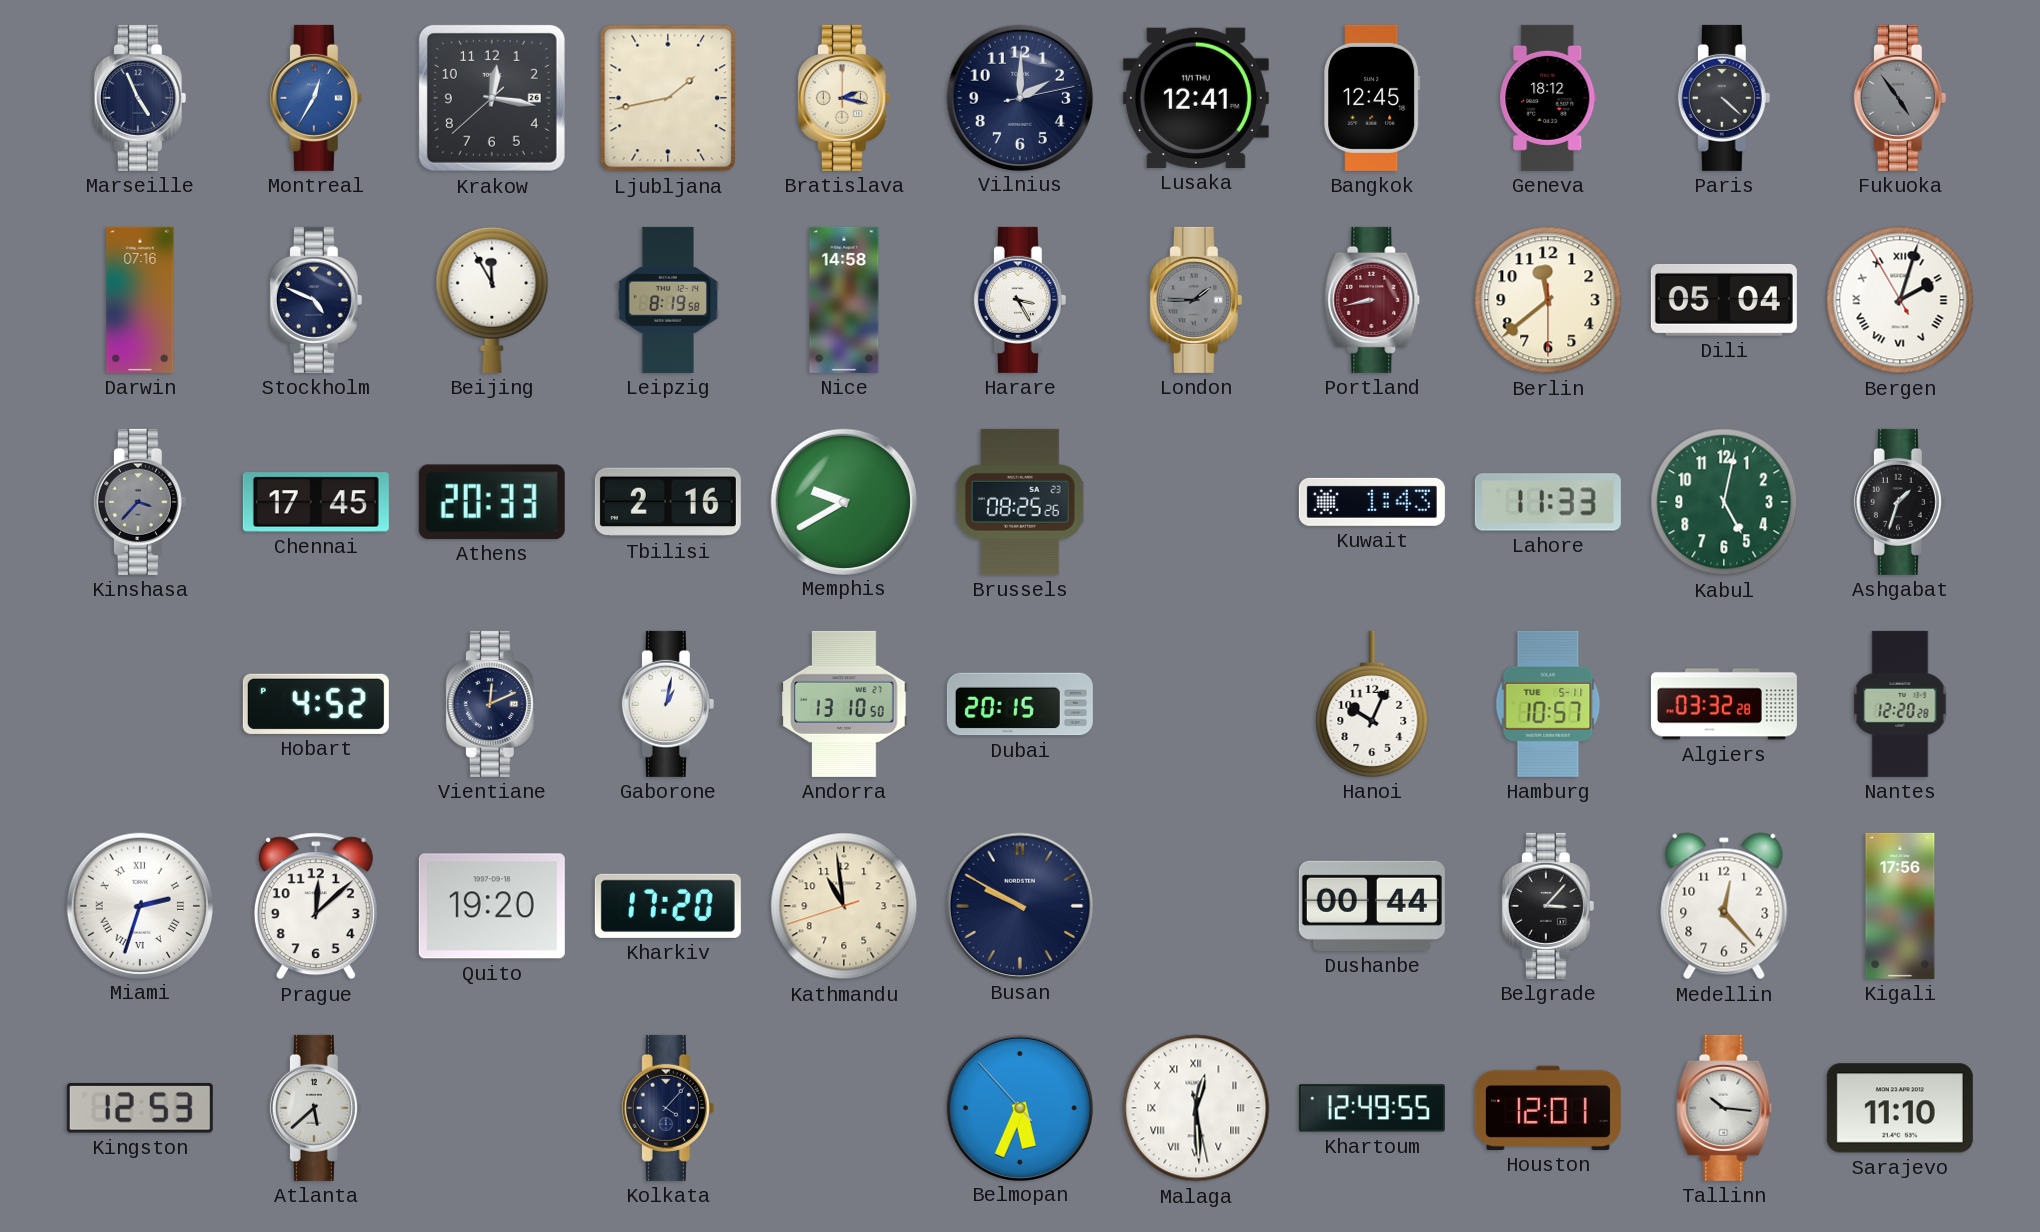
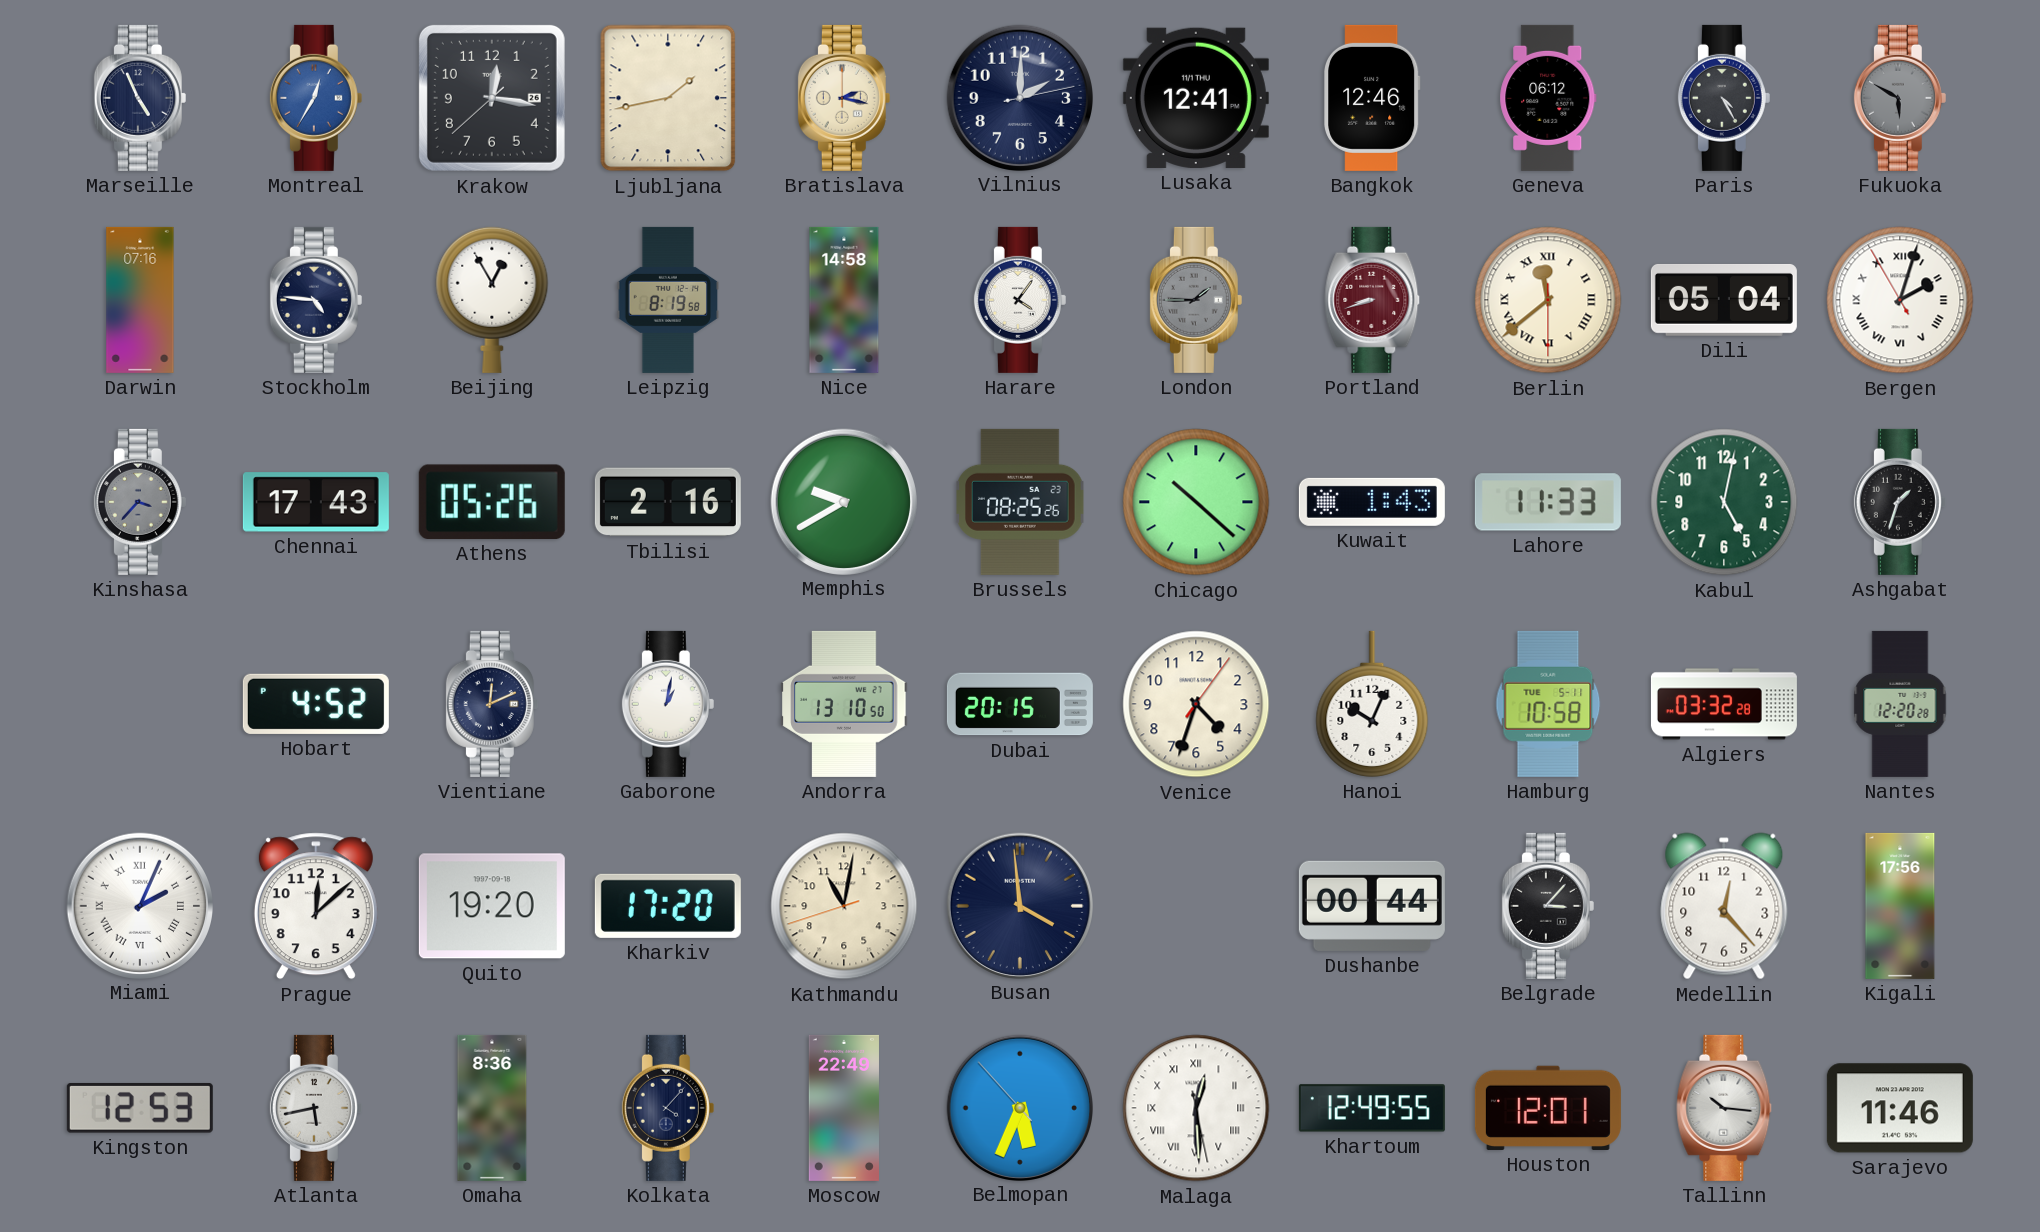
Bangkok: 12:45 -> 12:46
Geneva: 18:12 -> 06:12
Paris: 4:22 -> 4:25
Fukuoka: 4:54 -> 5:50
Stockholm: 4:49 -> 4:46
Beijing: 11:55 -> 12:55
Harare: 3:25 -> 4:06
Portland: 8:43 -> 8:42
Berlin numerals: Arabic -> Roman
Chennai: 17:45 -> 17:43
Athens: 20:33 -> 05:26
Chicago: none -> 10:22
Venice: none -> 4:33
Hamburg: 10:57 -> 10:58
Miami: 2:33 -> 2:04
Kathmandu: 10:58 -> 11:01
Busan: 9:50 -> 3:59
Atlanta: 5:38 -> 5:43
Omaha: none -> 8:36
Moscow: none -> 22:49
Sarajevo: 11:10 -> 11:46
